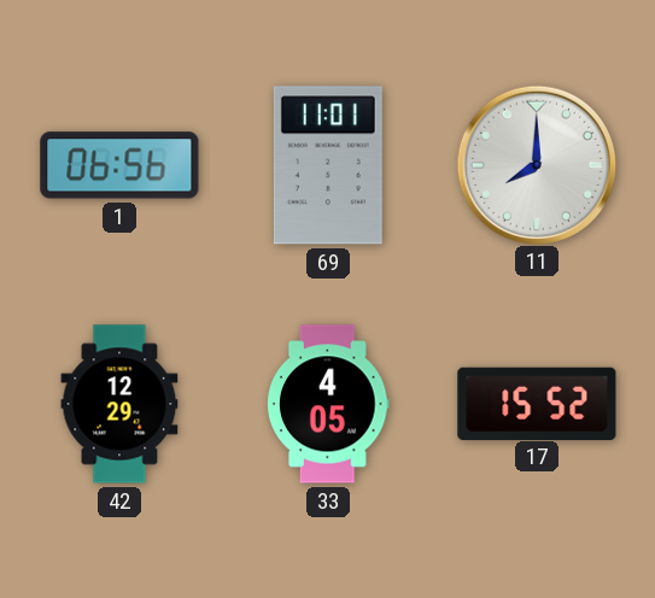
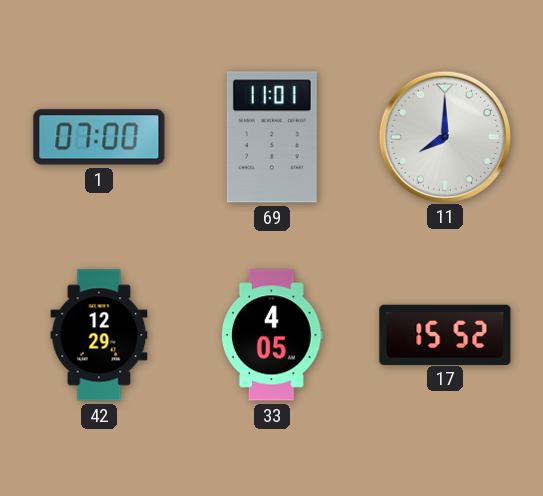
1: 06:56 -> 07:00
